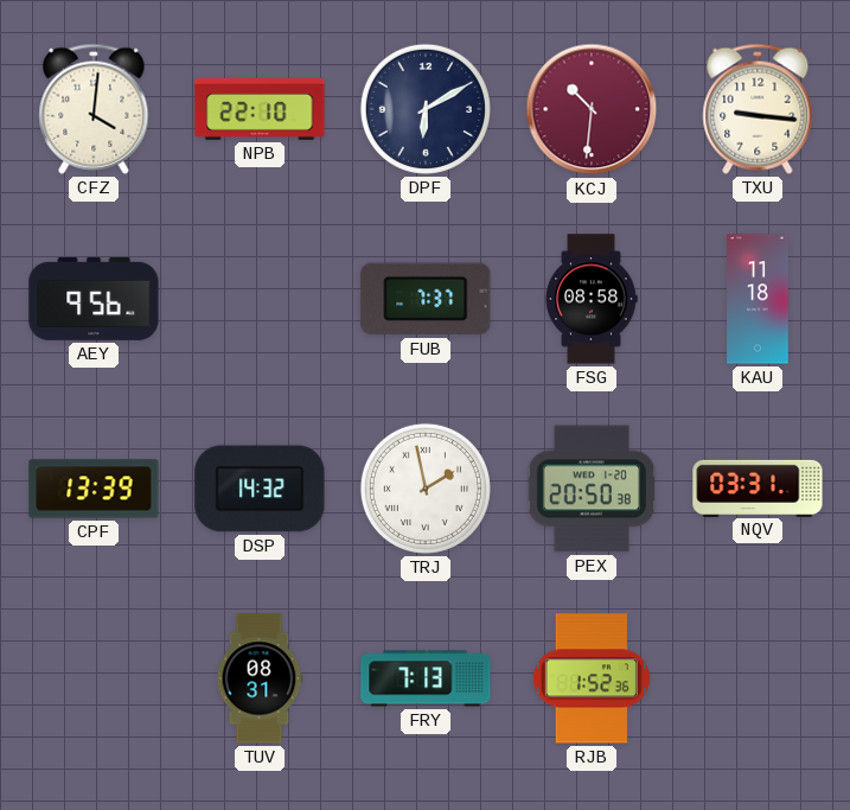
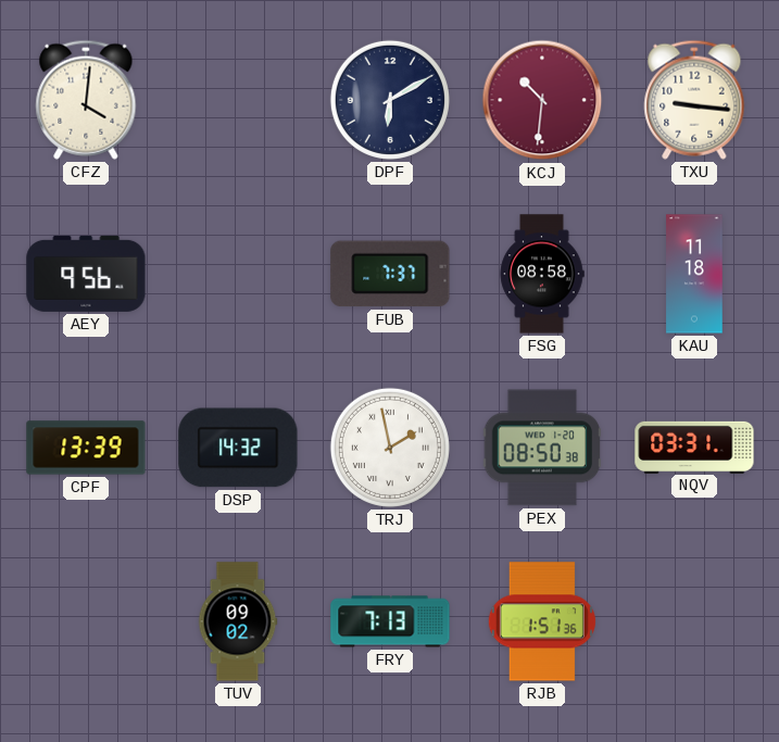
NPB: 22:10 -> none
PEX: 20:50 -> 08:50
TUV: 08:31 -> 09:02
RJB: 1:52 -> 1:51
